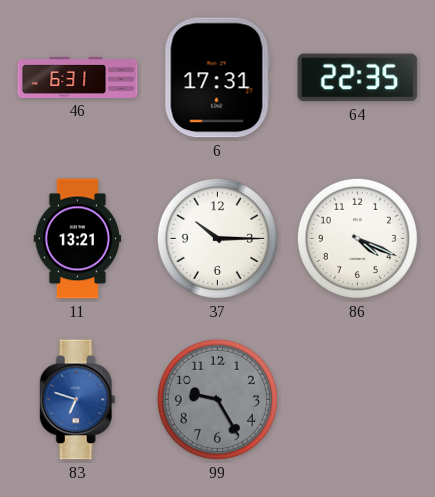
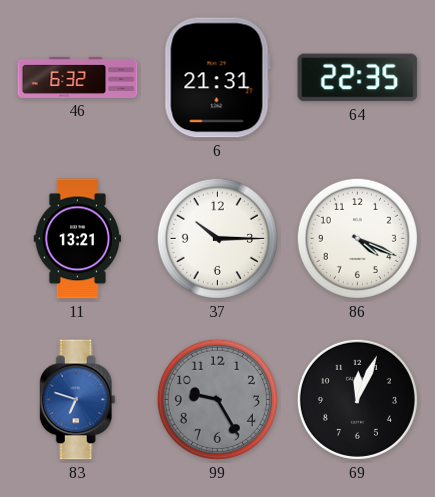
46: 6:31 -> 6:32
6: 17:31 -> 21:31
69: none -> 12:04
